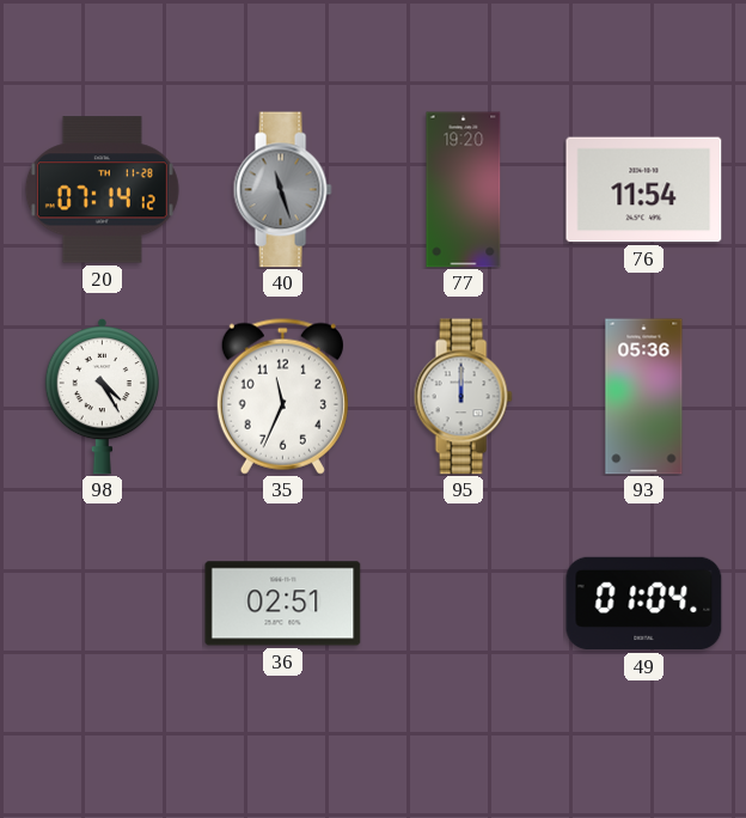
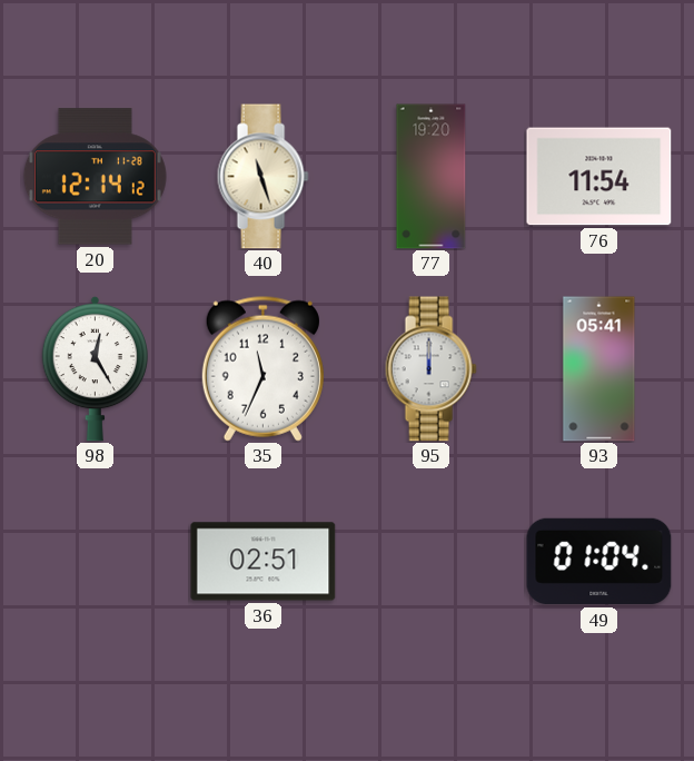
20: 07:14 -> 12:14
40 dial: grey -> cream
98: 4:25 -> 12:25
93: 05:36 -> 05:41
